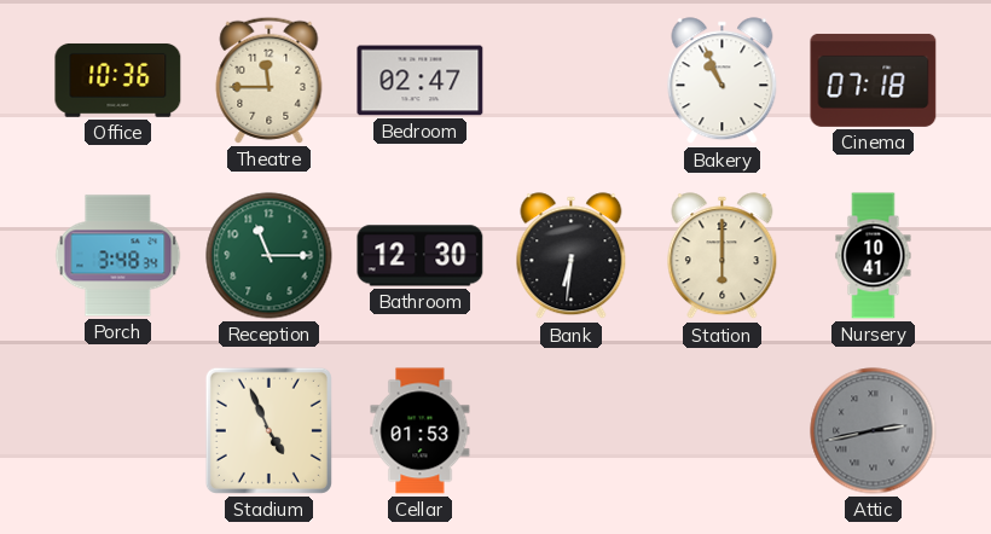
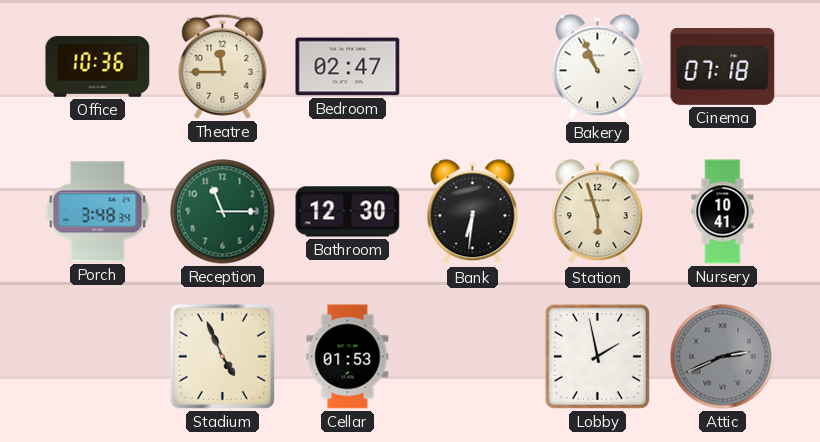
Station: 6:00 -> 5:57
Lobby: none -> 1:58
Attic: 2:43 -> 2:41
